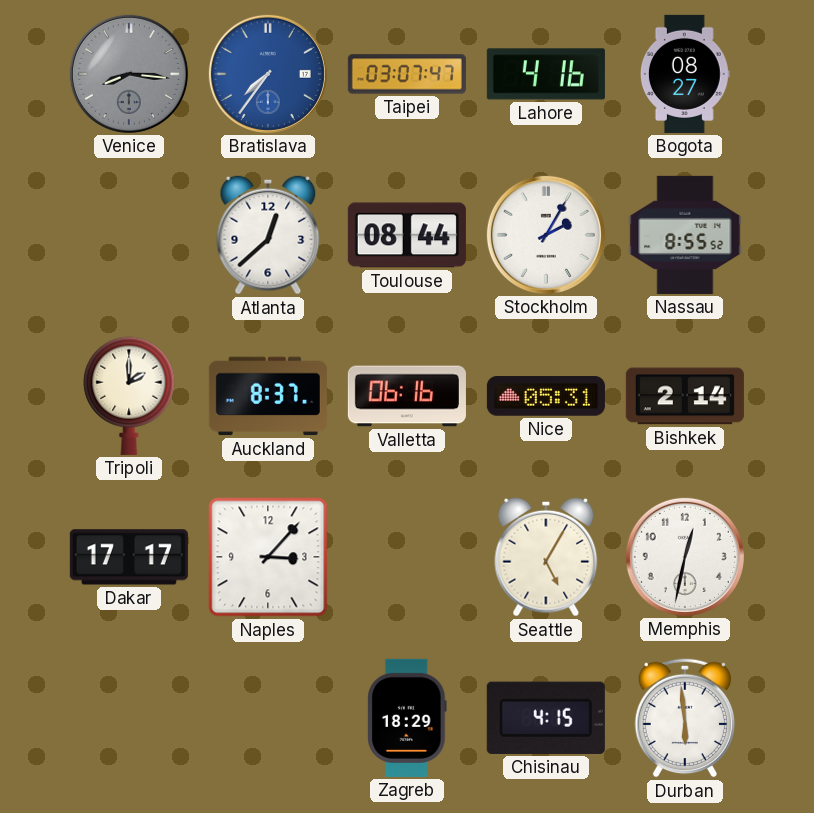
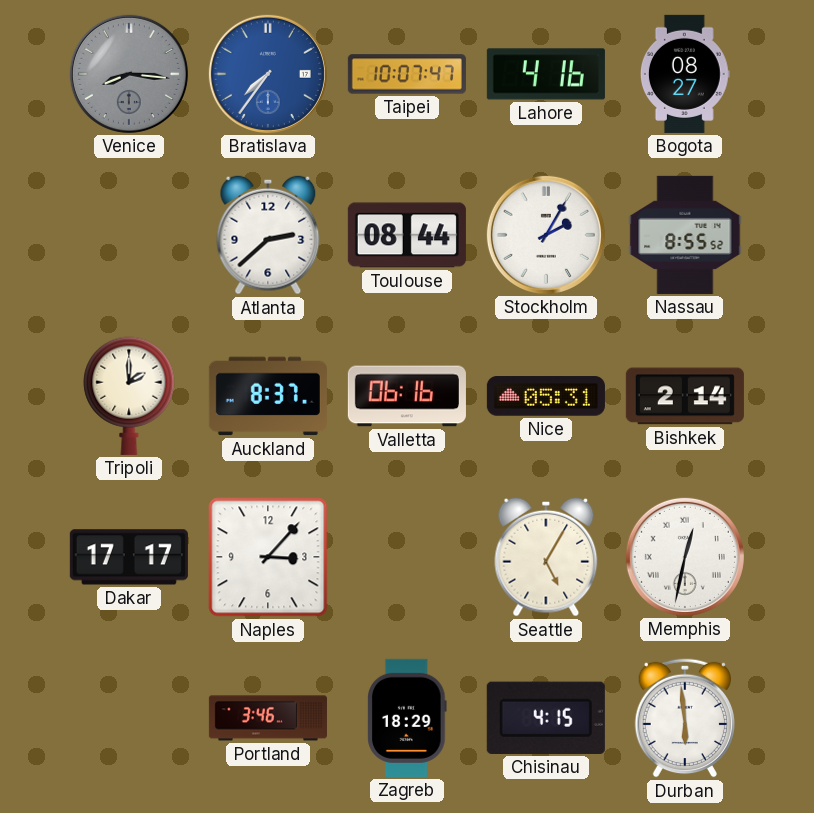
Taipei: 03:07 -> 10:07
Atlanta: 12:38 -> 2:38
Memphis numerals: Arabic -> Roman
Portland: none -> 3:46
